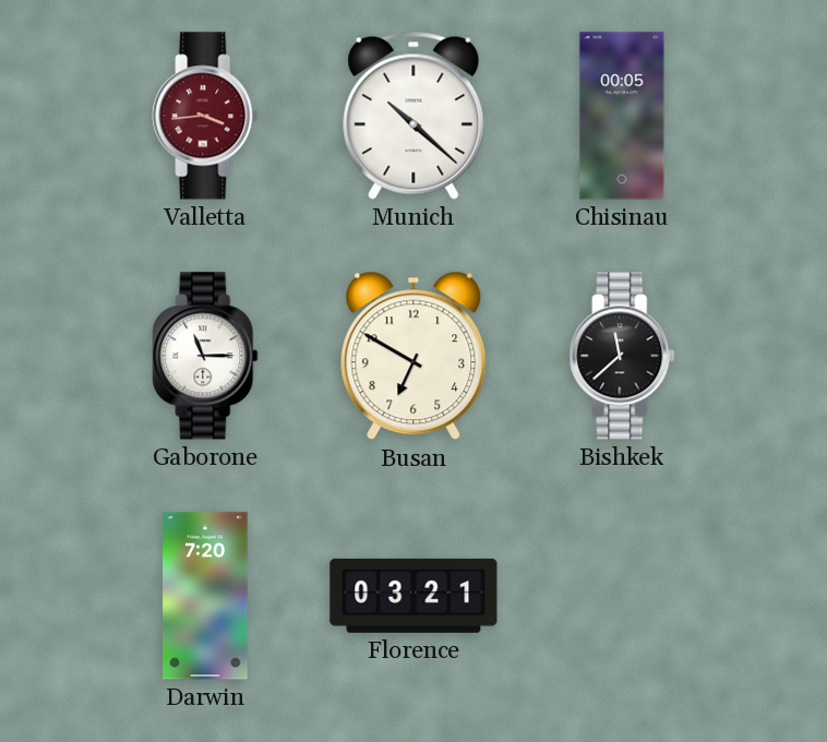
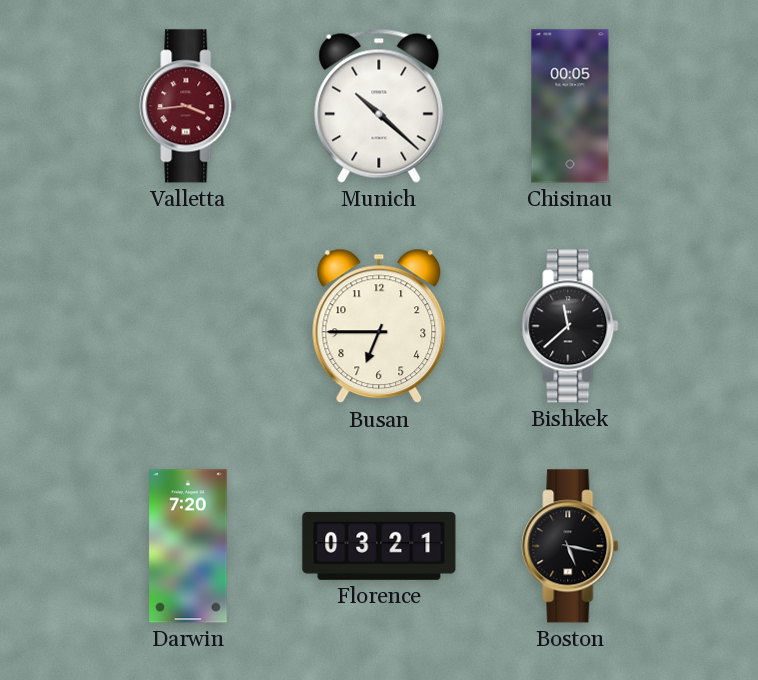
Gaborone: 11:15 -> none
Busan: 6:50 -> 6:45
Boston: none -> 5:17
